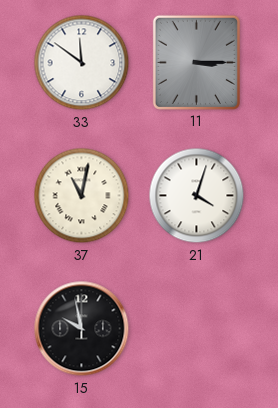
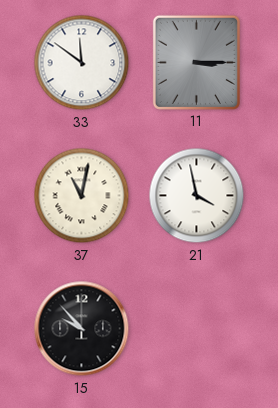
21: 4:03 -> 3:58
15: 9:58 -> 9:53
